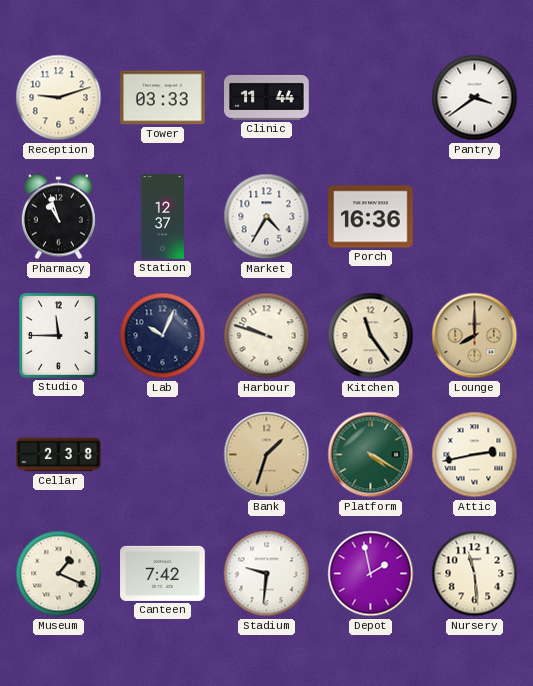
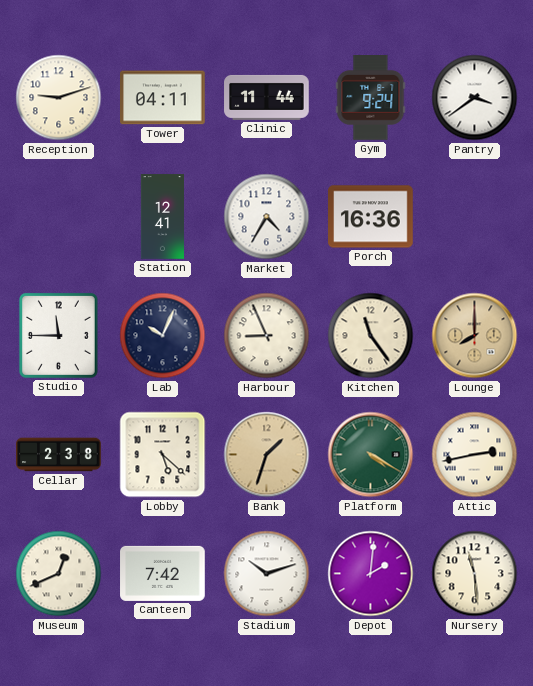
Tower: 03:33 -> 04:11
Gym: none -> 9:24
Pharmacy: 10:57 -> none
Station: 12:37 -> 12:41
Harbour: 9:48 -> 8:56
Lobby: none -> 5:22
Museum: 1:19 -> 12:41
Stadium: 9:31 -> 10:12
Depot: 1:58 -> 2:01
